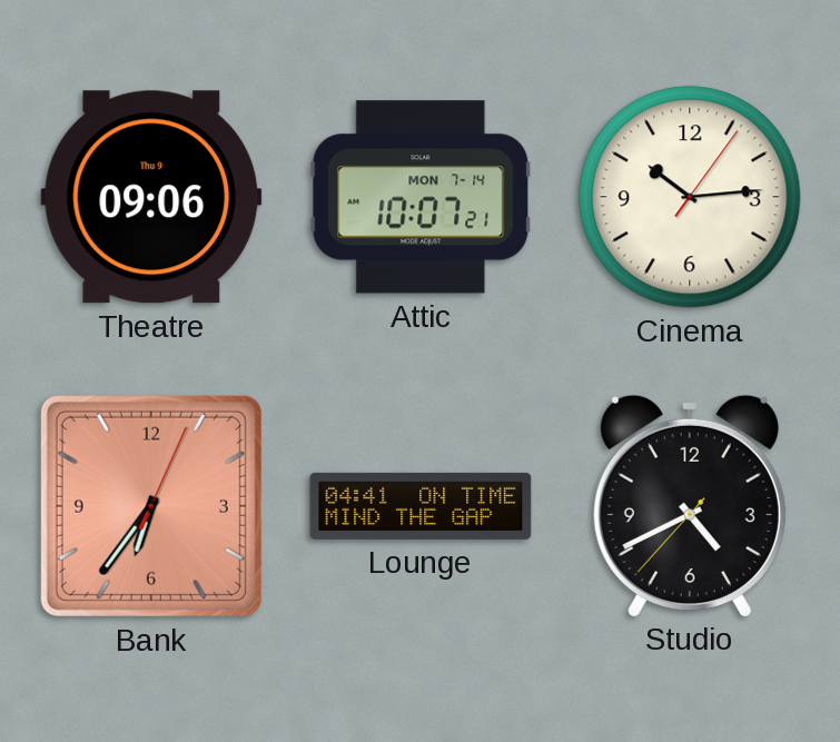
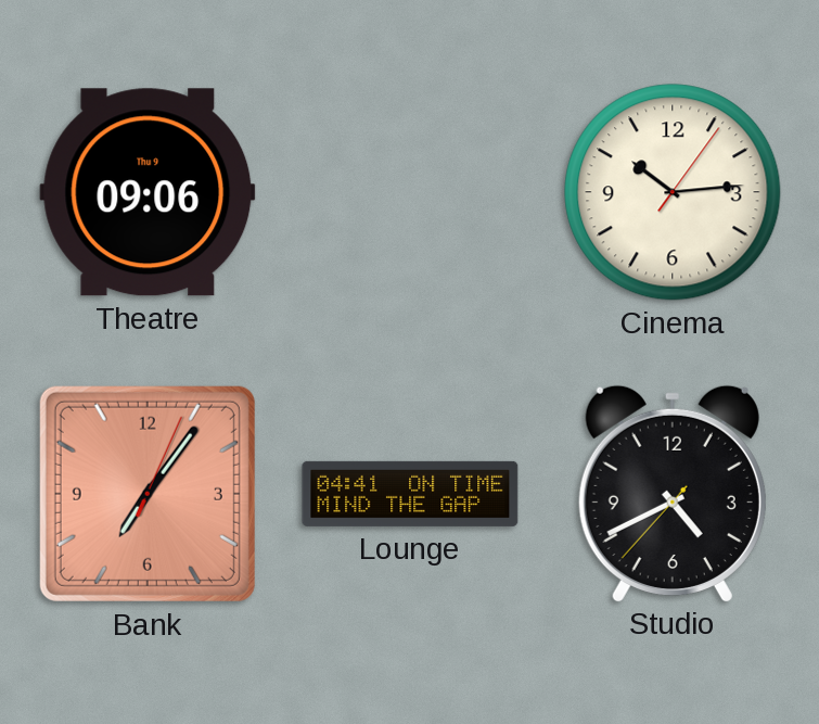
Attic: 10:07 -> none
Bank: 6:36 -> 7:06
